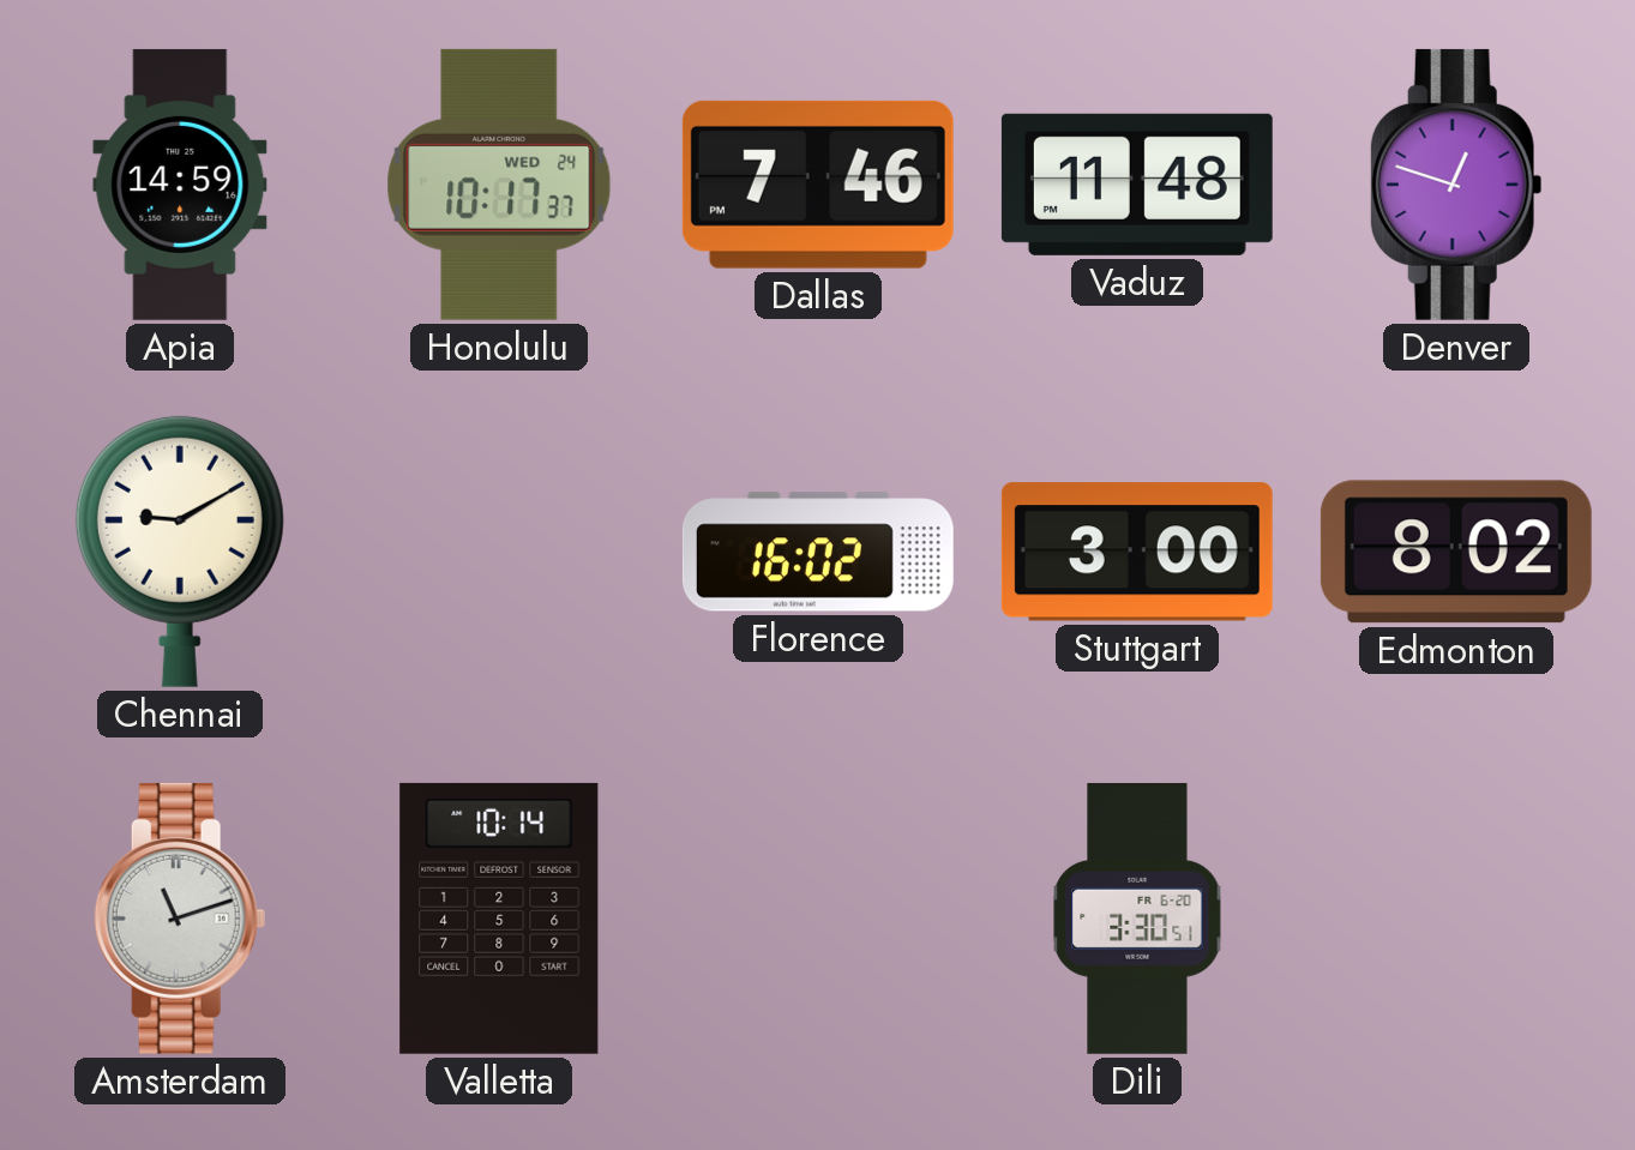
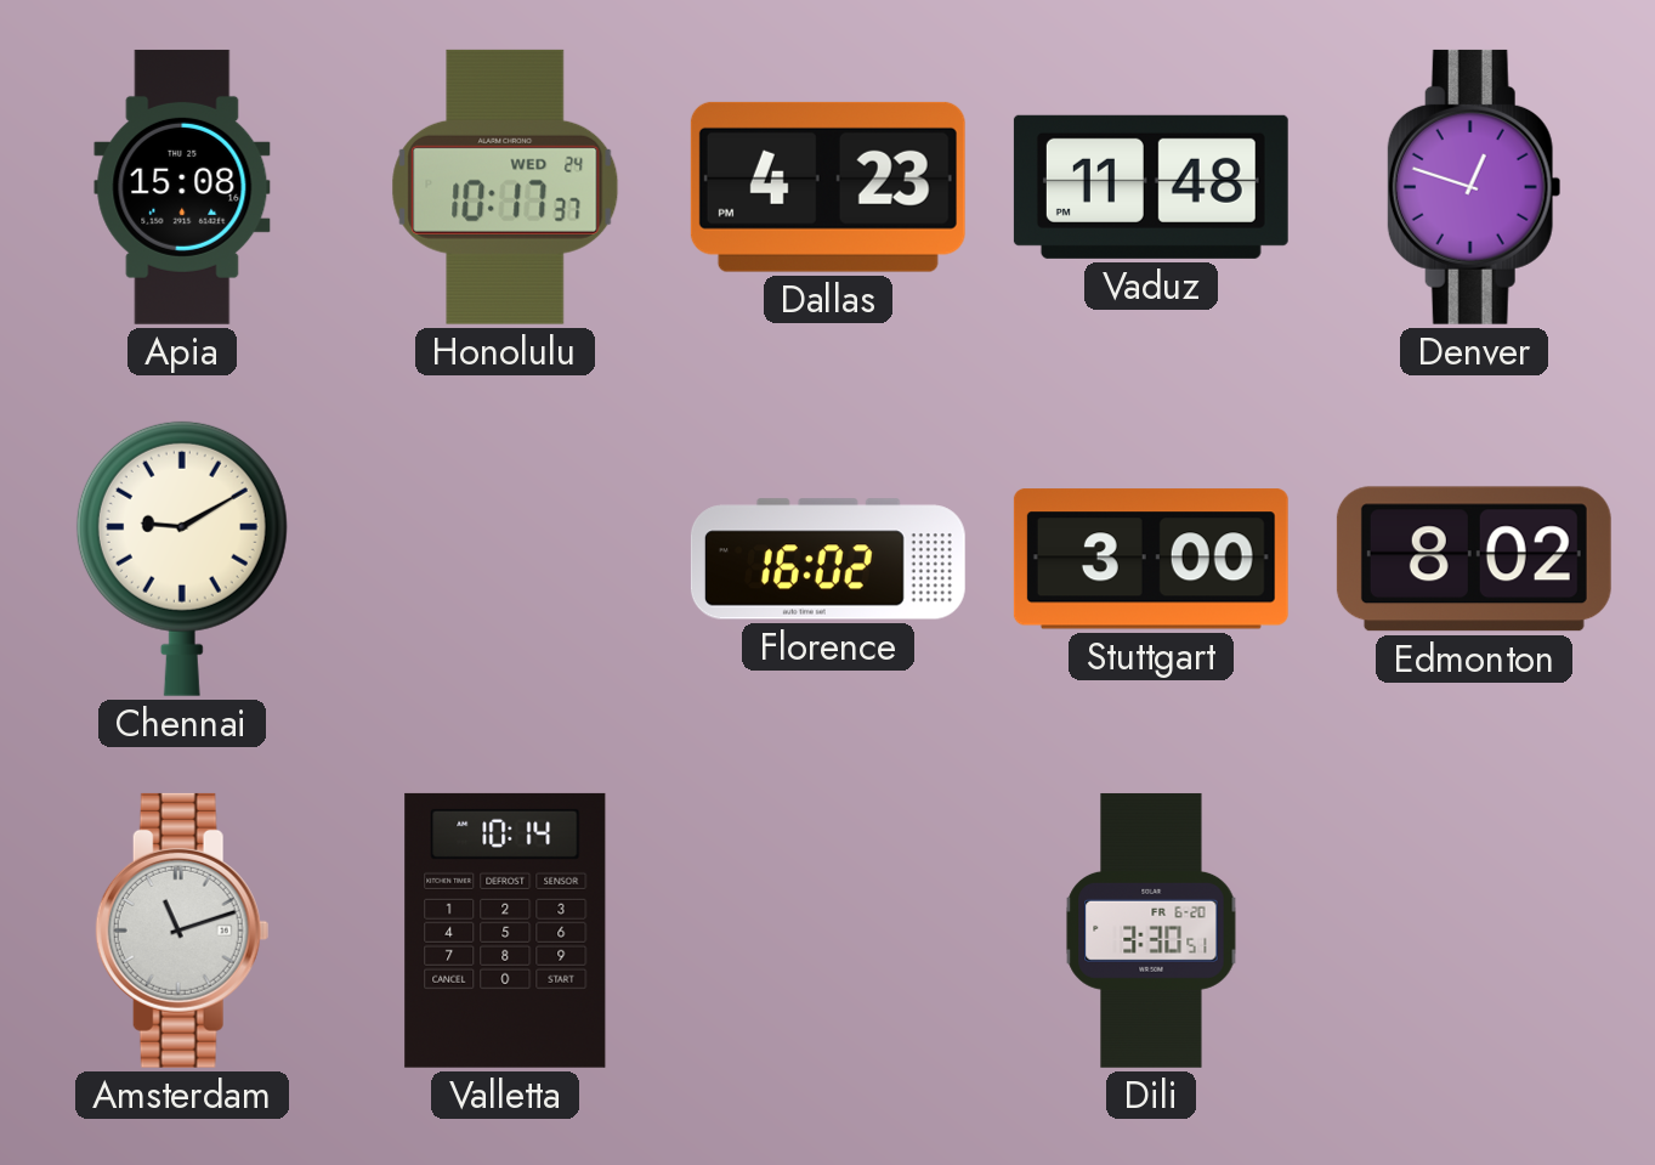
Apia: 14:59 -> 15:08
Dallas: 7:46 -> 4:23
